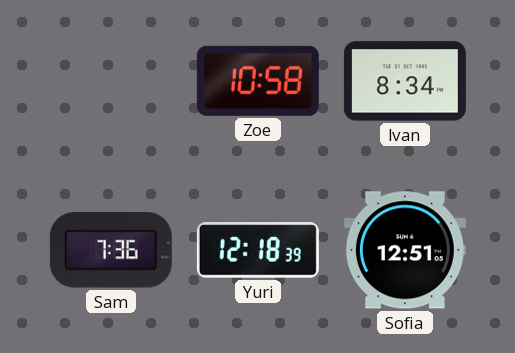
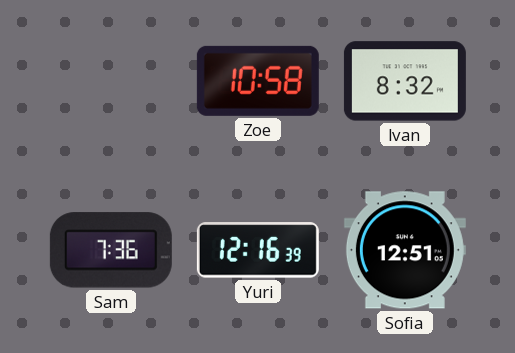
Ivan: 8:34 -> 8:32
Yuri: 12:18 -> 12:16
